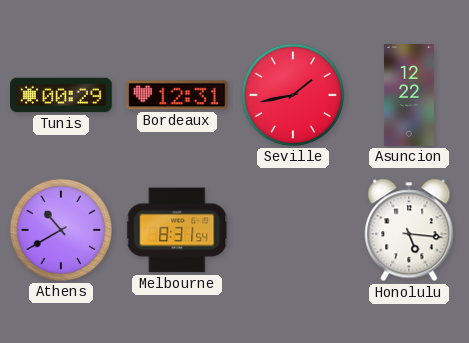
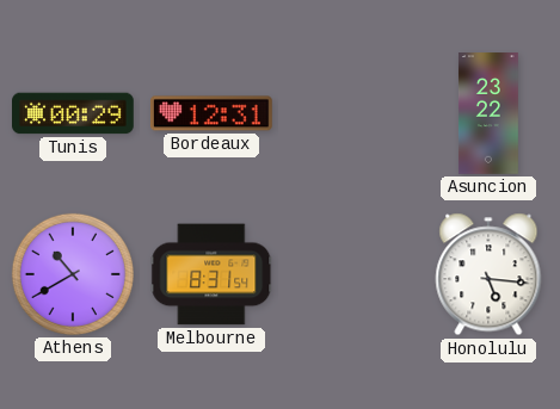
Seville: 1:43 -> none
Asuncion: 12:22 -> 23:22
